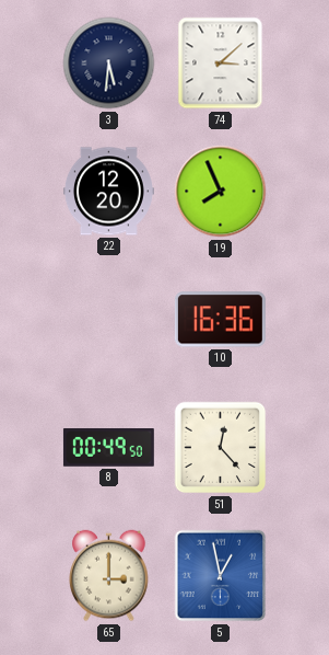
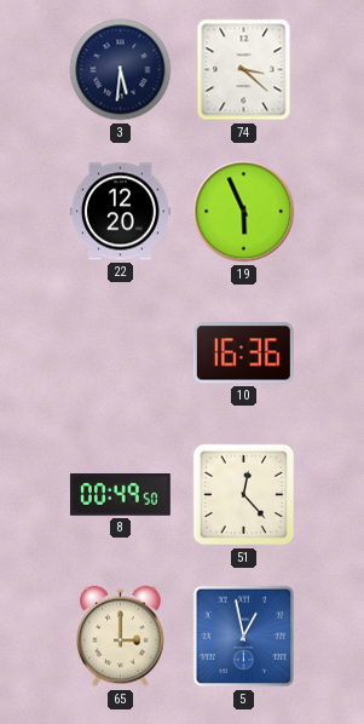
74: 3:08 -> 3:22
19: 7:56 -> 5:56
